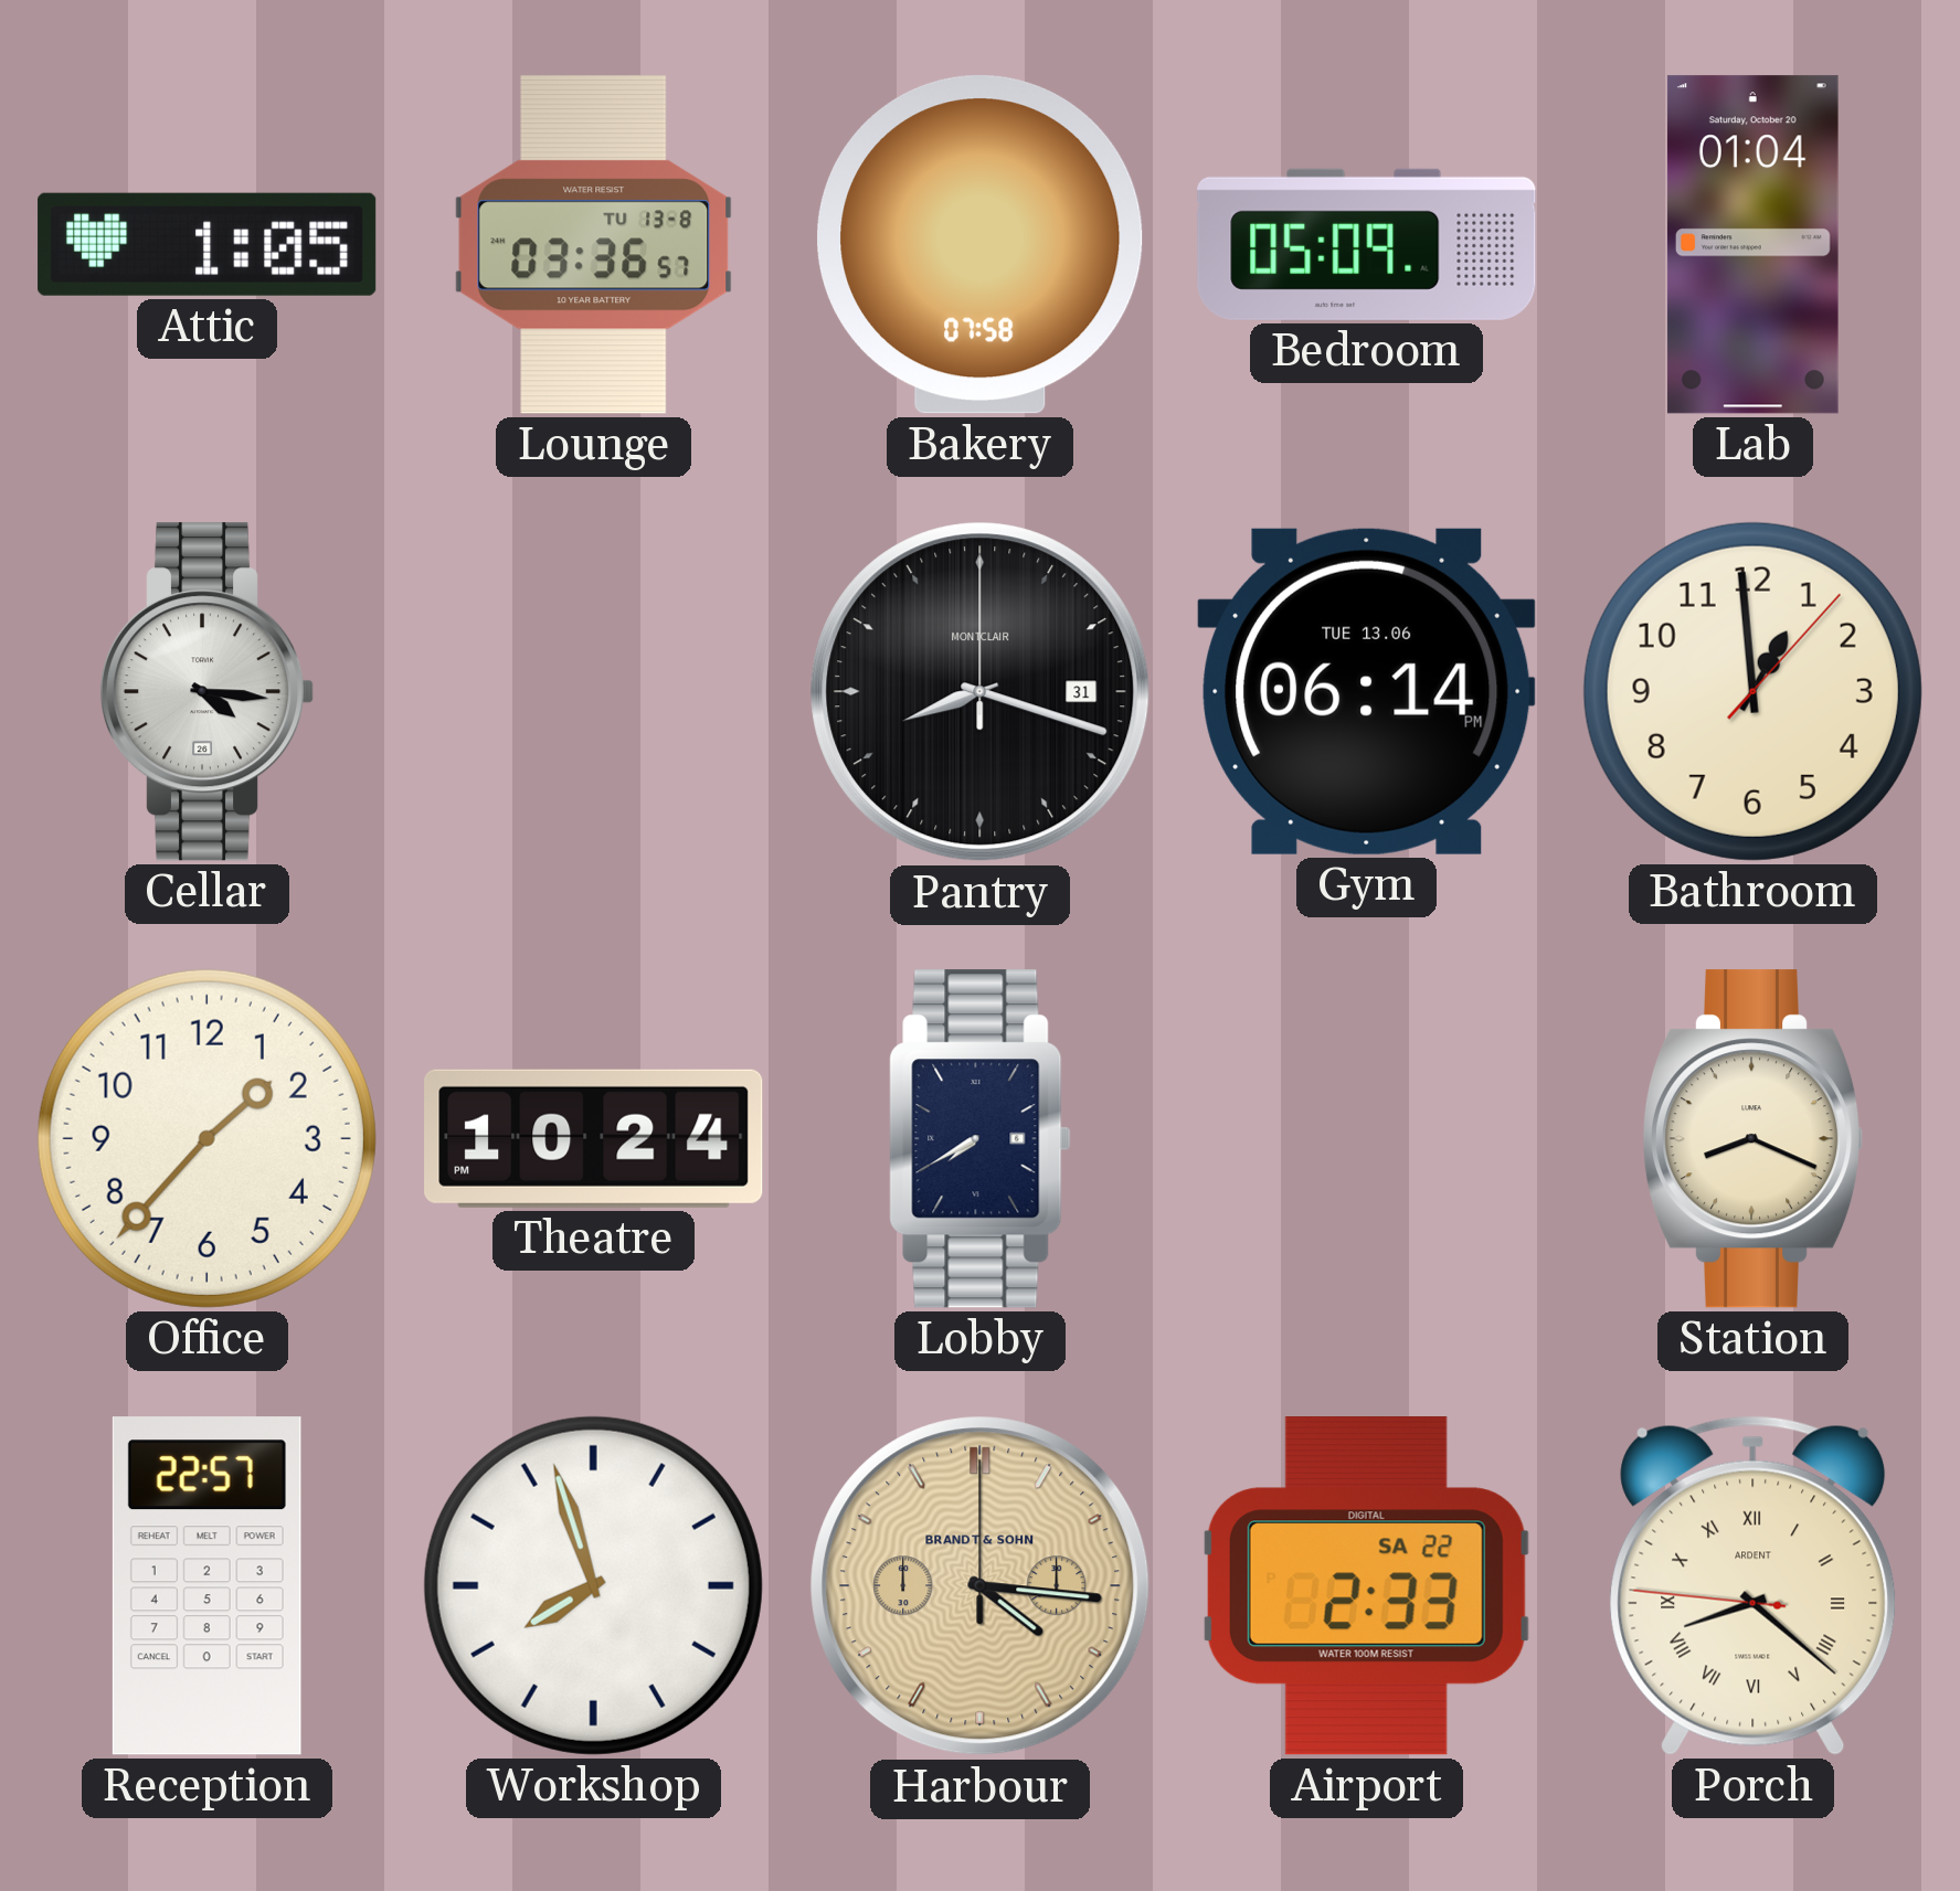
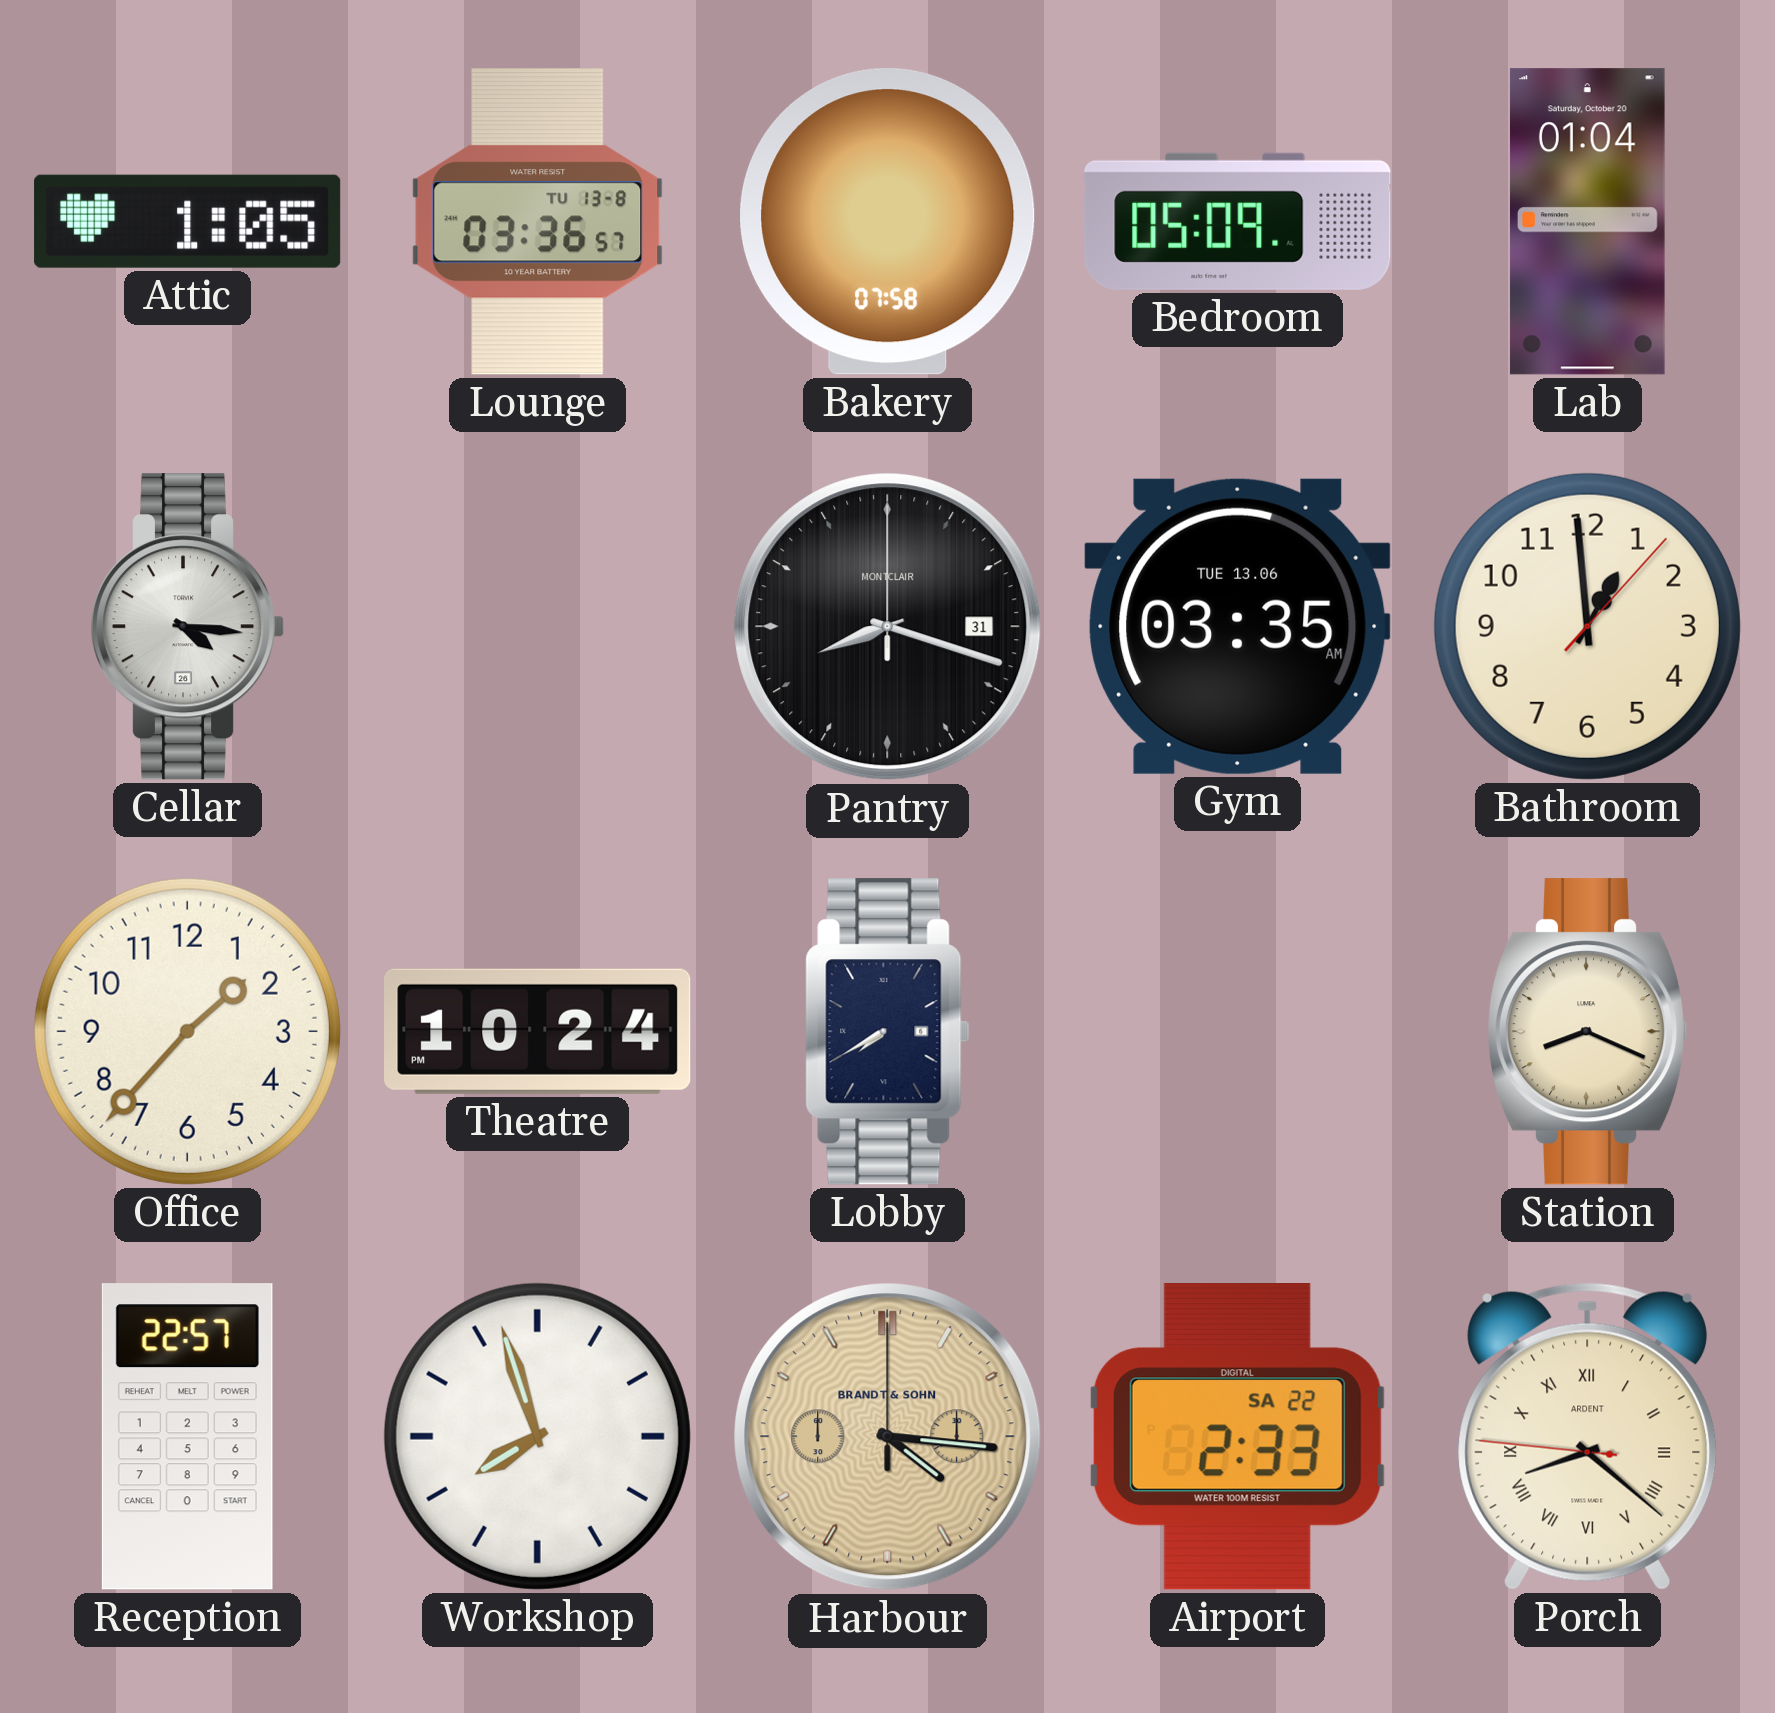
Gym: 06:14 -> 03:35
